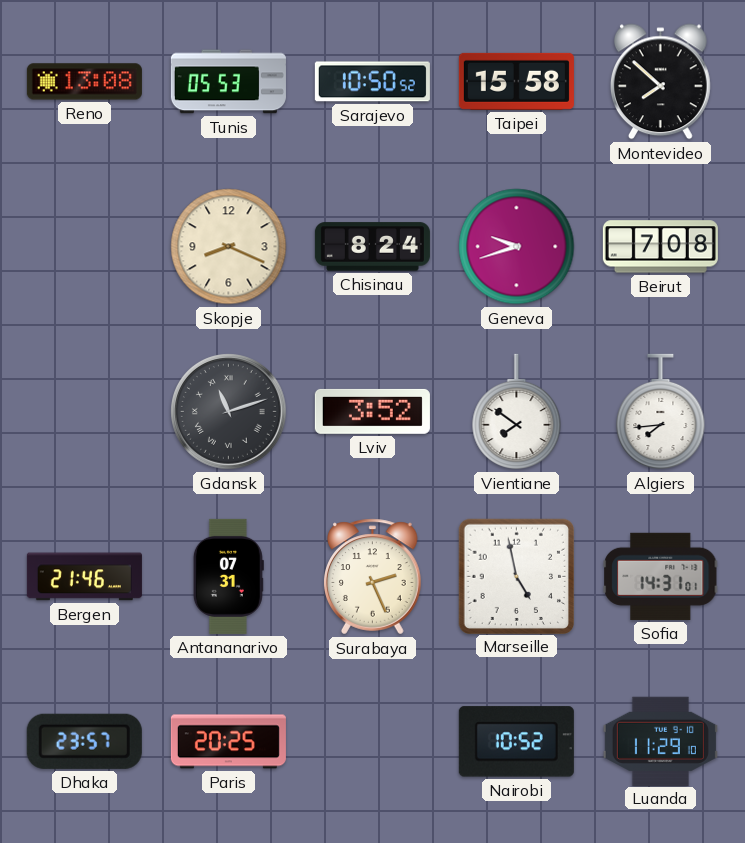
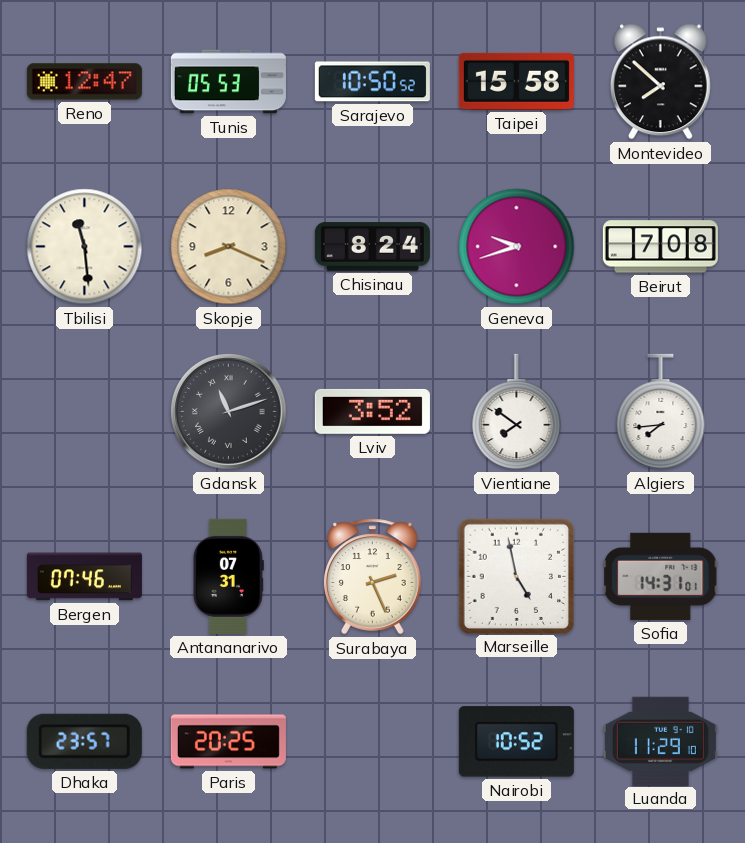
Reno: 13:08 -> 12:47
Tbilisi: none -> 11:29
Bergen: 21:46 -> 07:46
